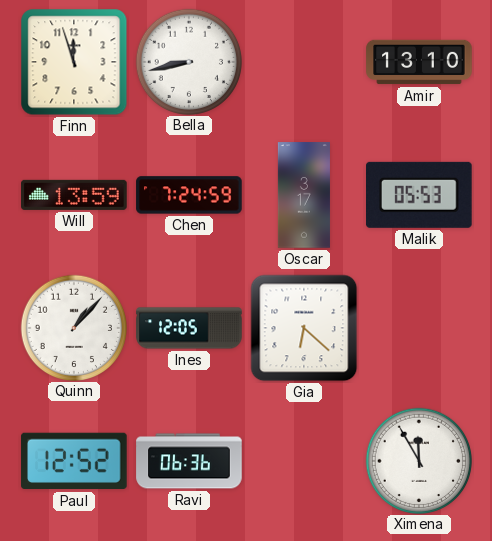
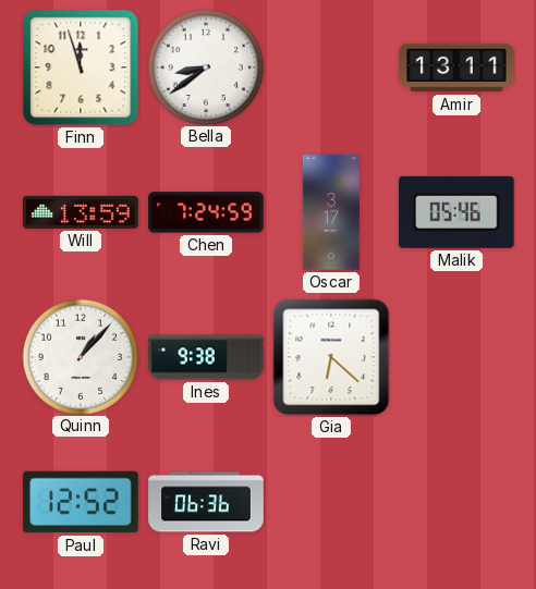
Bella: 8:43 -> 8:39
Amir: 13:10 -> 13:11
Malik: 05:53 -> 05:46
Ines: 12:05 -> 9:38
Ximena: 11:55 -> none
